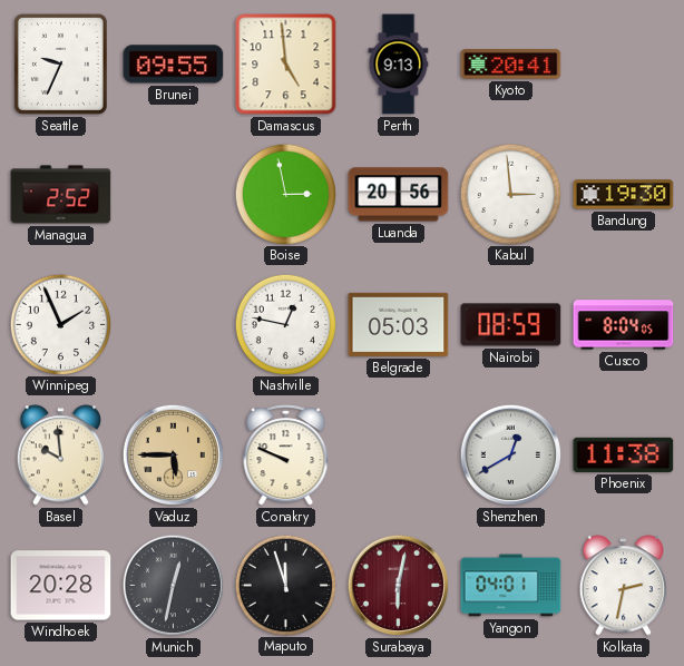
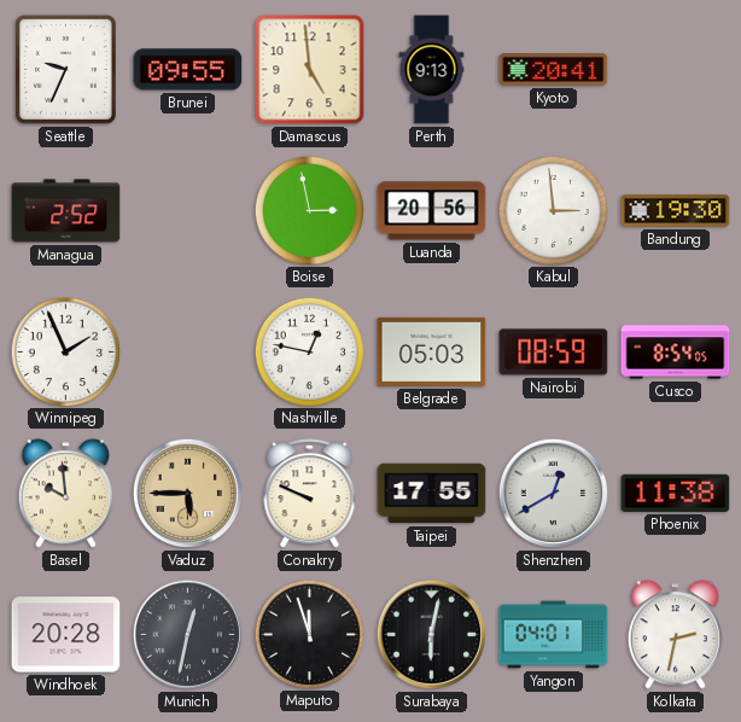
Cusco: 8:04 -> 8:54
Taipei: none -> 17:55
Surabaya dial: burgundy -> black
